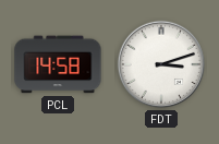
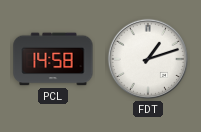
FDT: 3:12 -> 1:12
